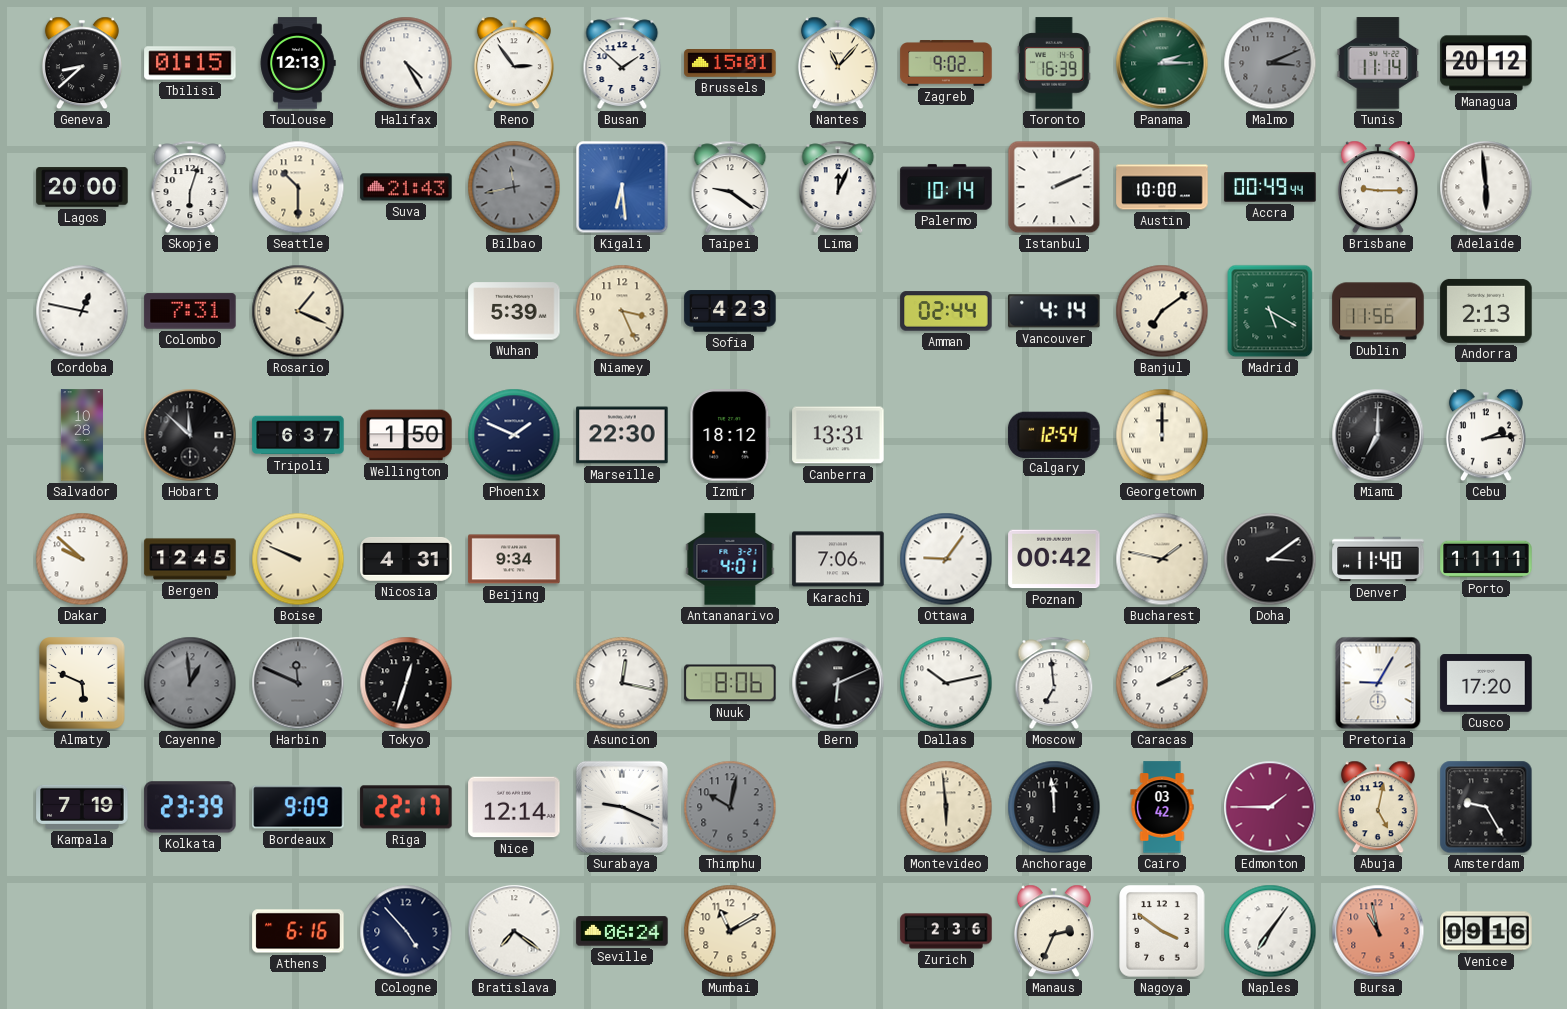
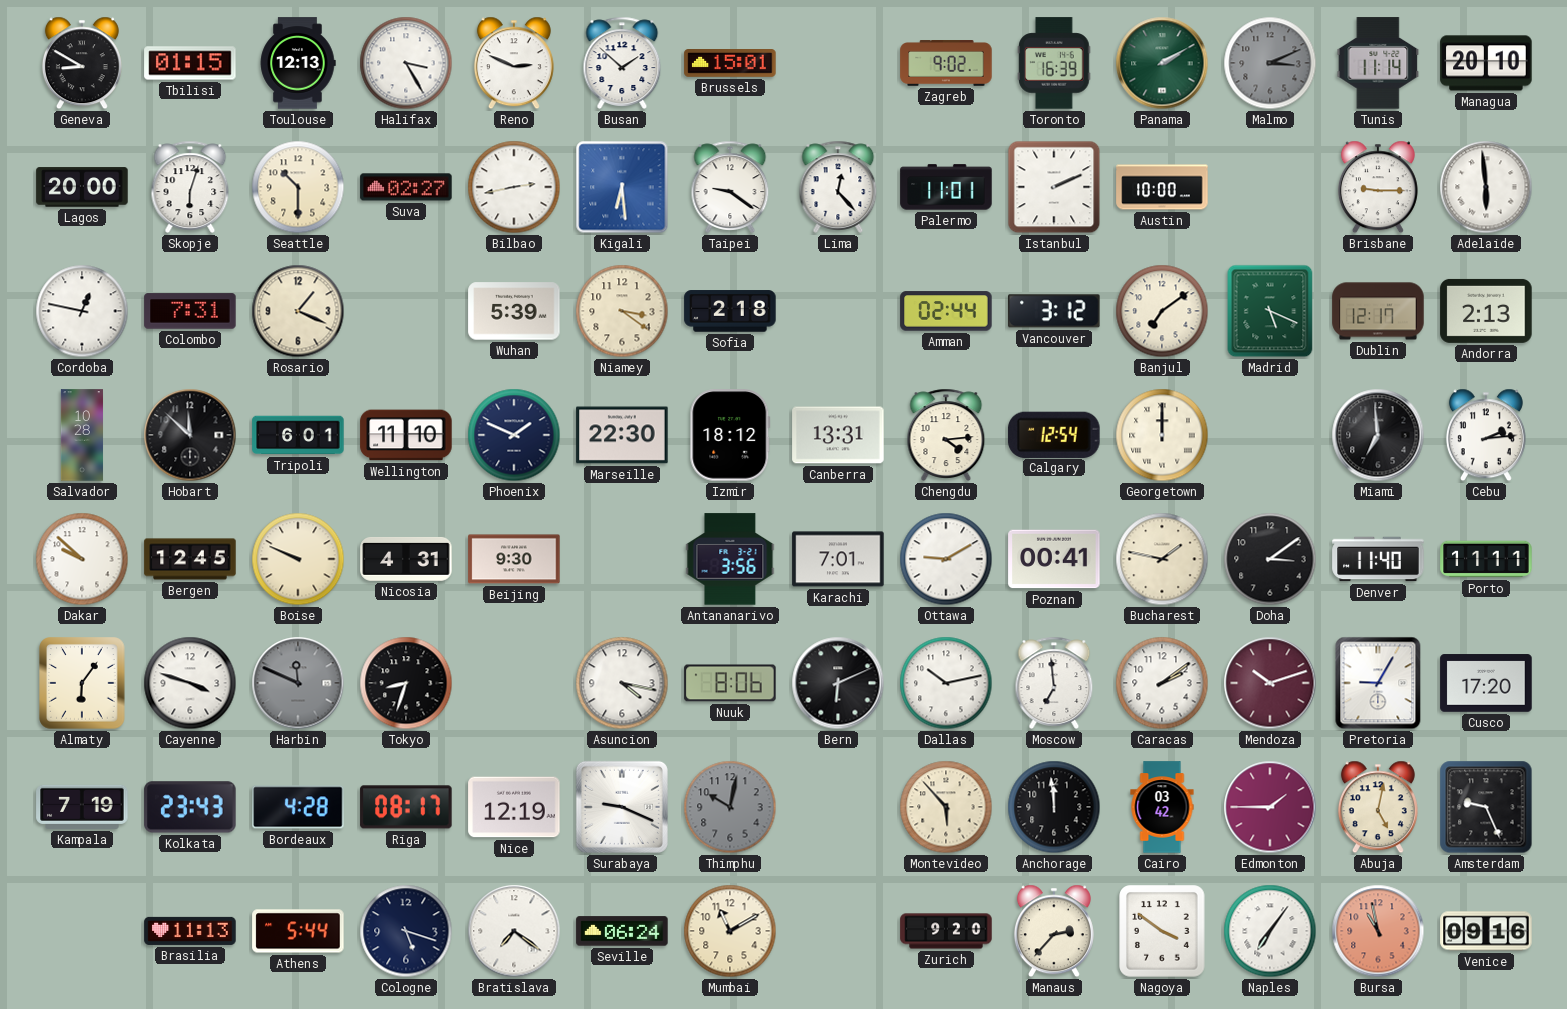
Geneva: 8:38 -> 8:50
Halifax: 4:25 -> 3:25
Reno: 2:54 -> 2:49
Nantes: 11:07 -> none
Panama: 2:15 -> 2:10
Managua: 20:12 -> 20:10
Suva: 21:43 -> 02:27
Bilbao: 11:43 -> 2:43
Bilbao dial: grey -> white
Lima: 12:04 -> 12:23
Palermo: 10:14 -> 11:01
Accra: 00:49 -> none
Niamey: 3:26 -> 3:21
Sofia: 4:23 -> 2:18
Vancouver: 4:14 -> 3:12
Madrid: 5:20 -> 5:19
Dublin: 11:56 -> 12:17
Tripoli: 6:37 -> 6:01
Wellington: 1:50 -> 11:10
Chengdu: none -> 4:14
Miami: 7:00 -> 6:59
Beijing: 9:34 -> 9:30
Antananarivo: 4:01 -> 3:56
Karachi: 7:06 -> 7:01
Ottawa: 9:06 -> 9:10
Poznan: 00:42 -> 00:41
Almaty: 5:49 -> 6:06
Cayenne: 12:59 -> 3:48
Cayenne dial: grey -> white
Tokyo: 12:33 -> 8:33
Asuncion: 12:17 -> 4:17
Caracas: 2:10 -> 2:09
Mendoza: none -> 10:12
Kolkata: 23:39 -> 23:43
Bordeaux: 9:09 -> 4:28
Riga: 22:17 -> 08:17
Nice: 12:14 -> 12:19
Montevideo: 5:59 -> 5:53
Amsterdam: 9:25 -> 9:26
Brasilia: none -> 11:13
Athens: 6:16 -> 5:44
Cologne: 4:53 -> 5:18
Zurich: 2:36 -> 9:20
Manaus: 2:34 -> 2:37
